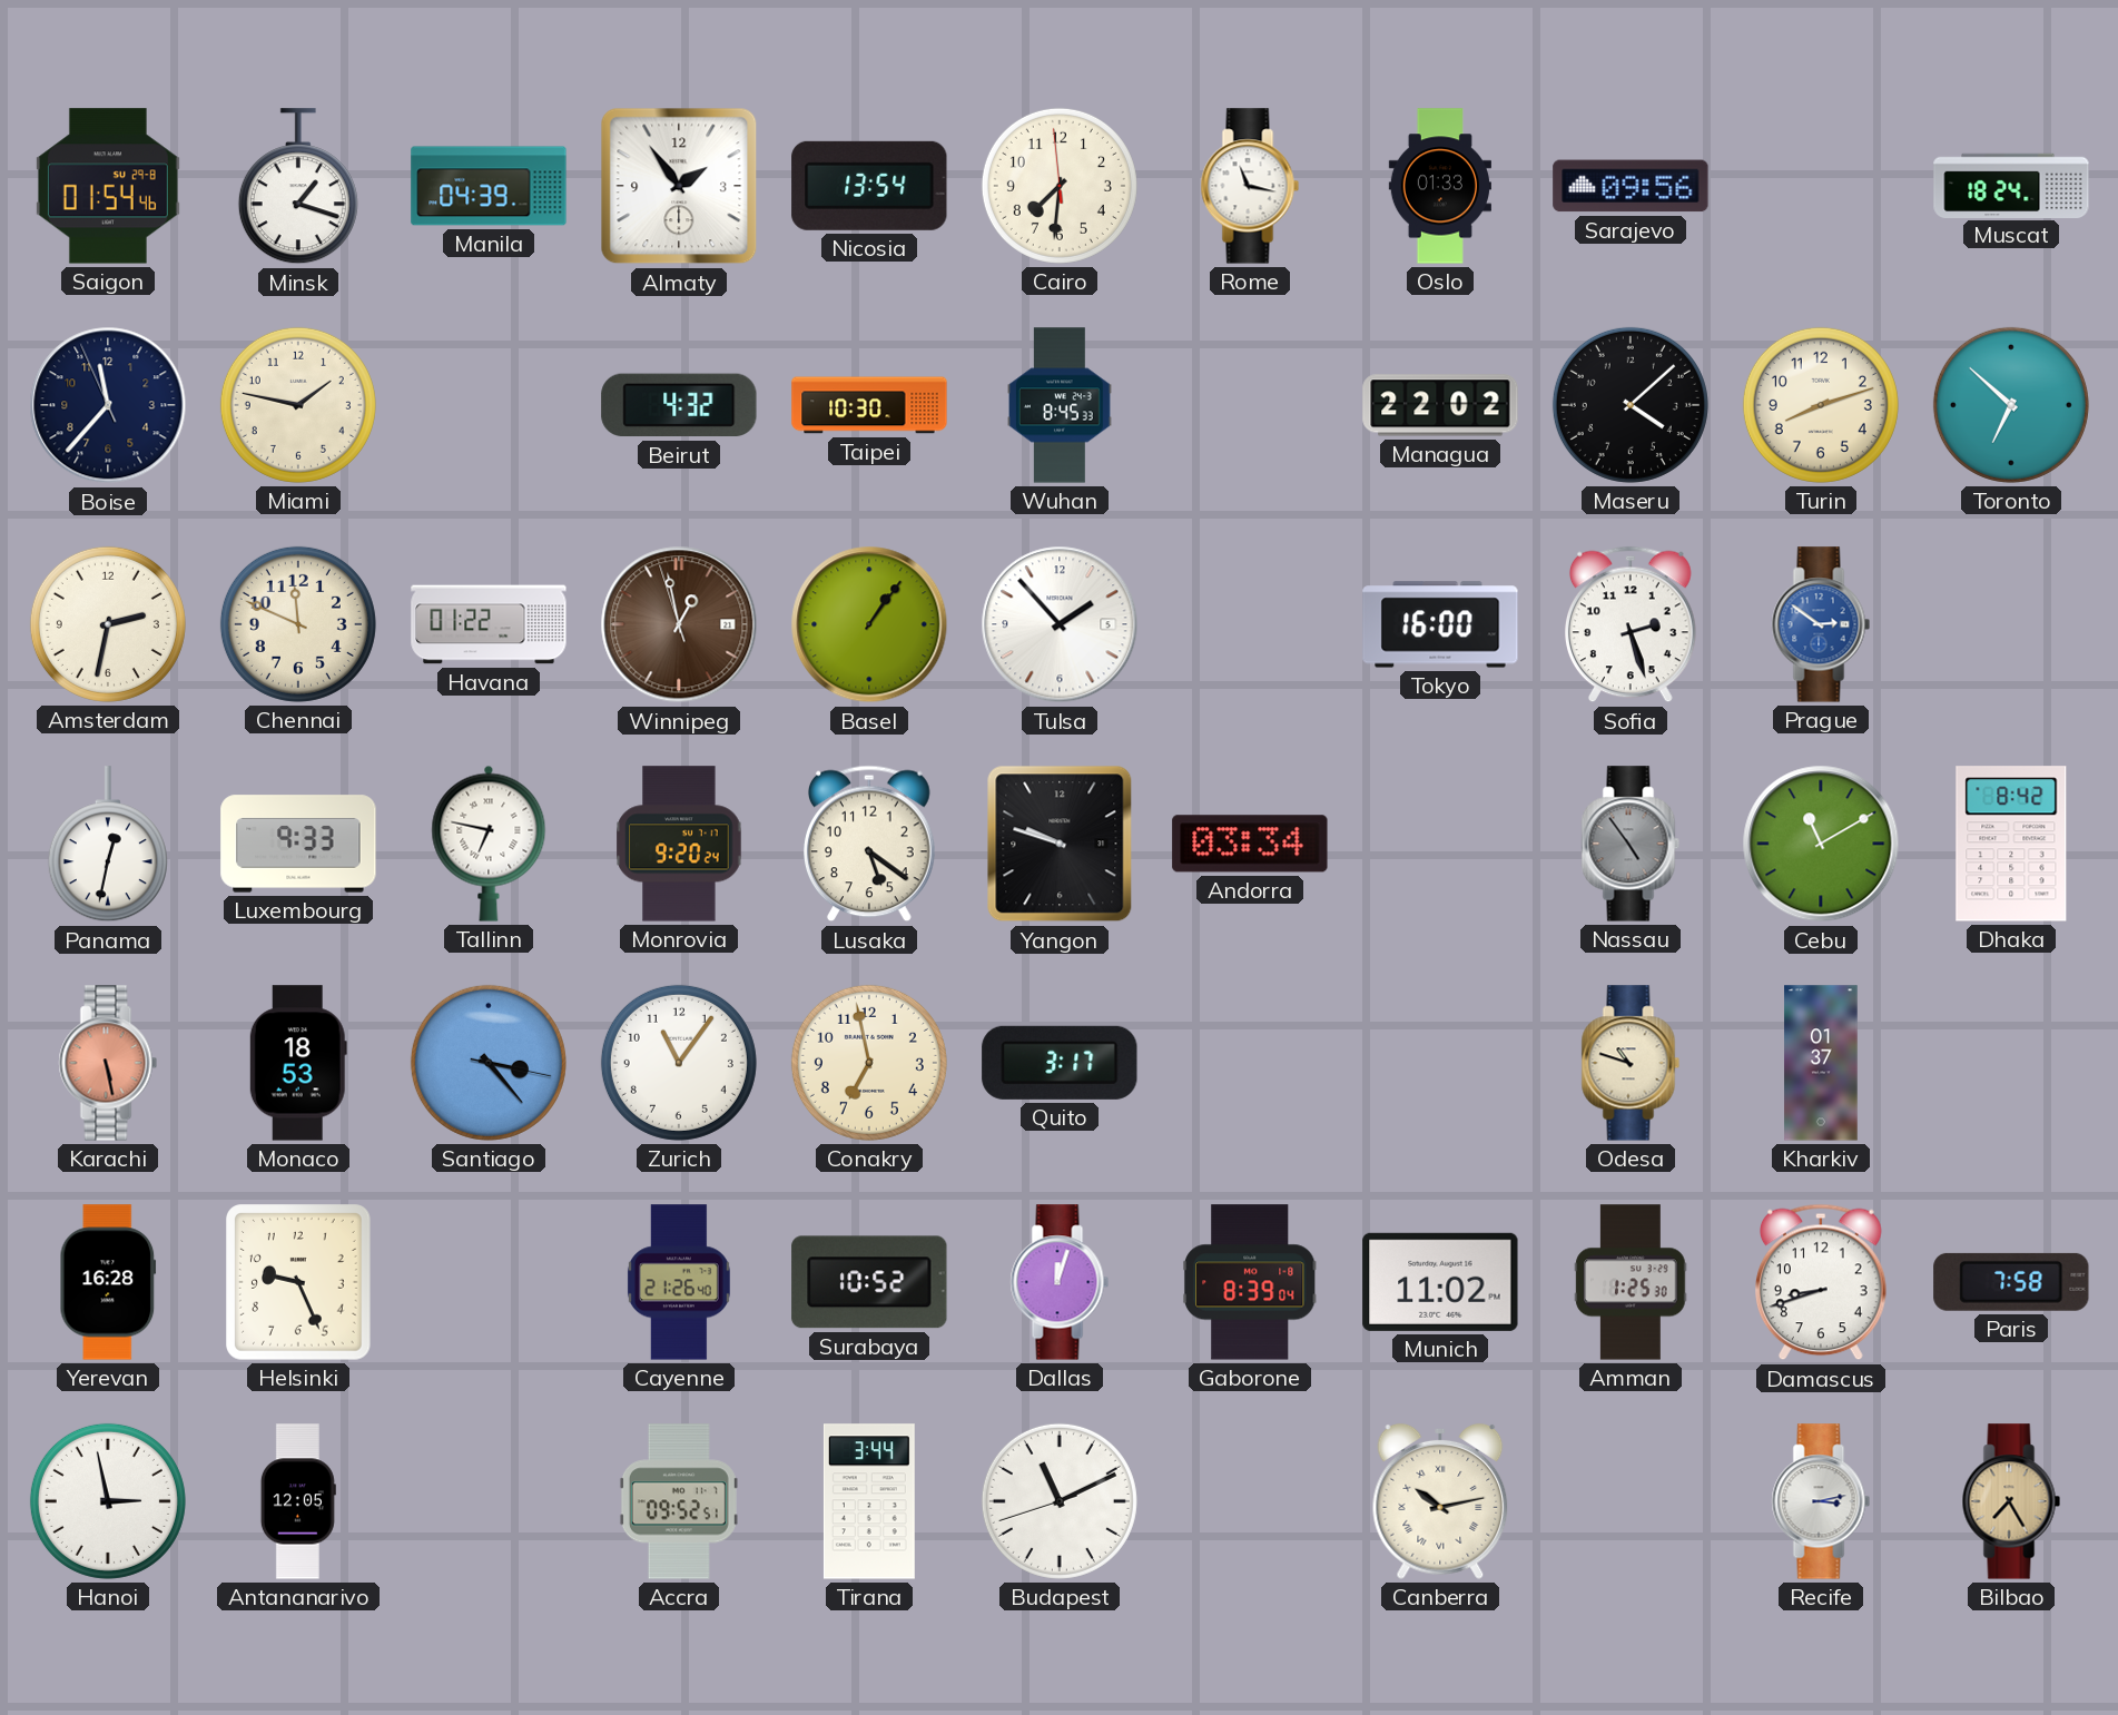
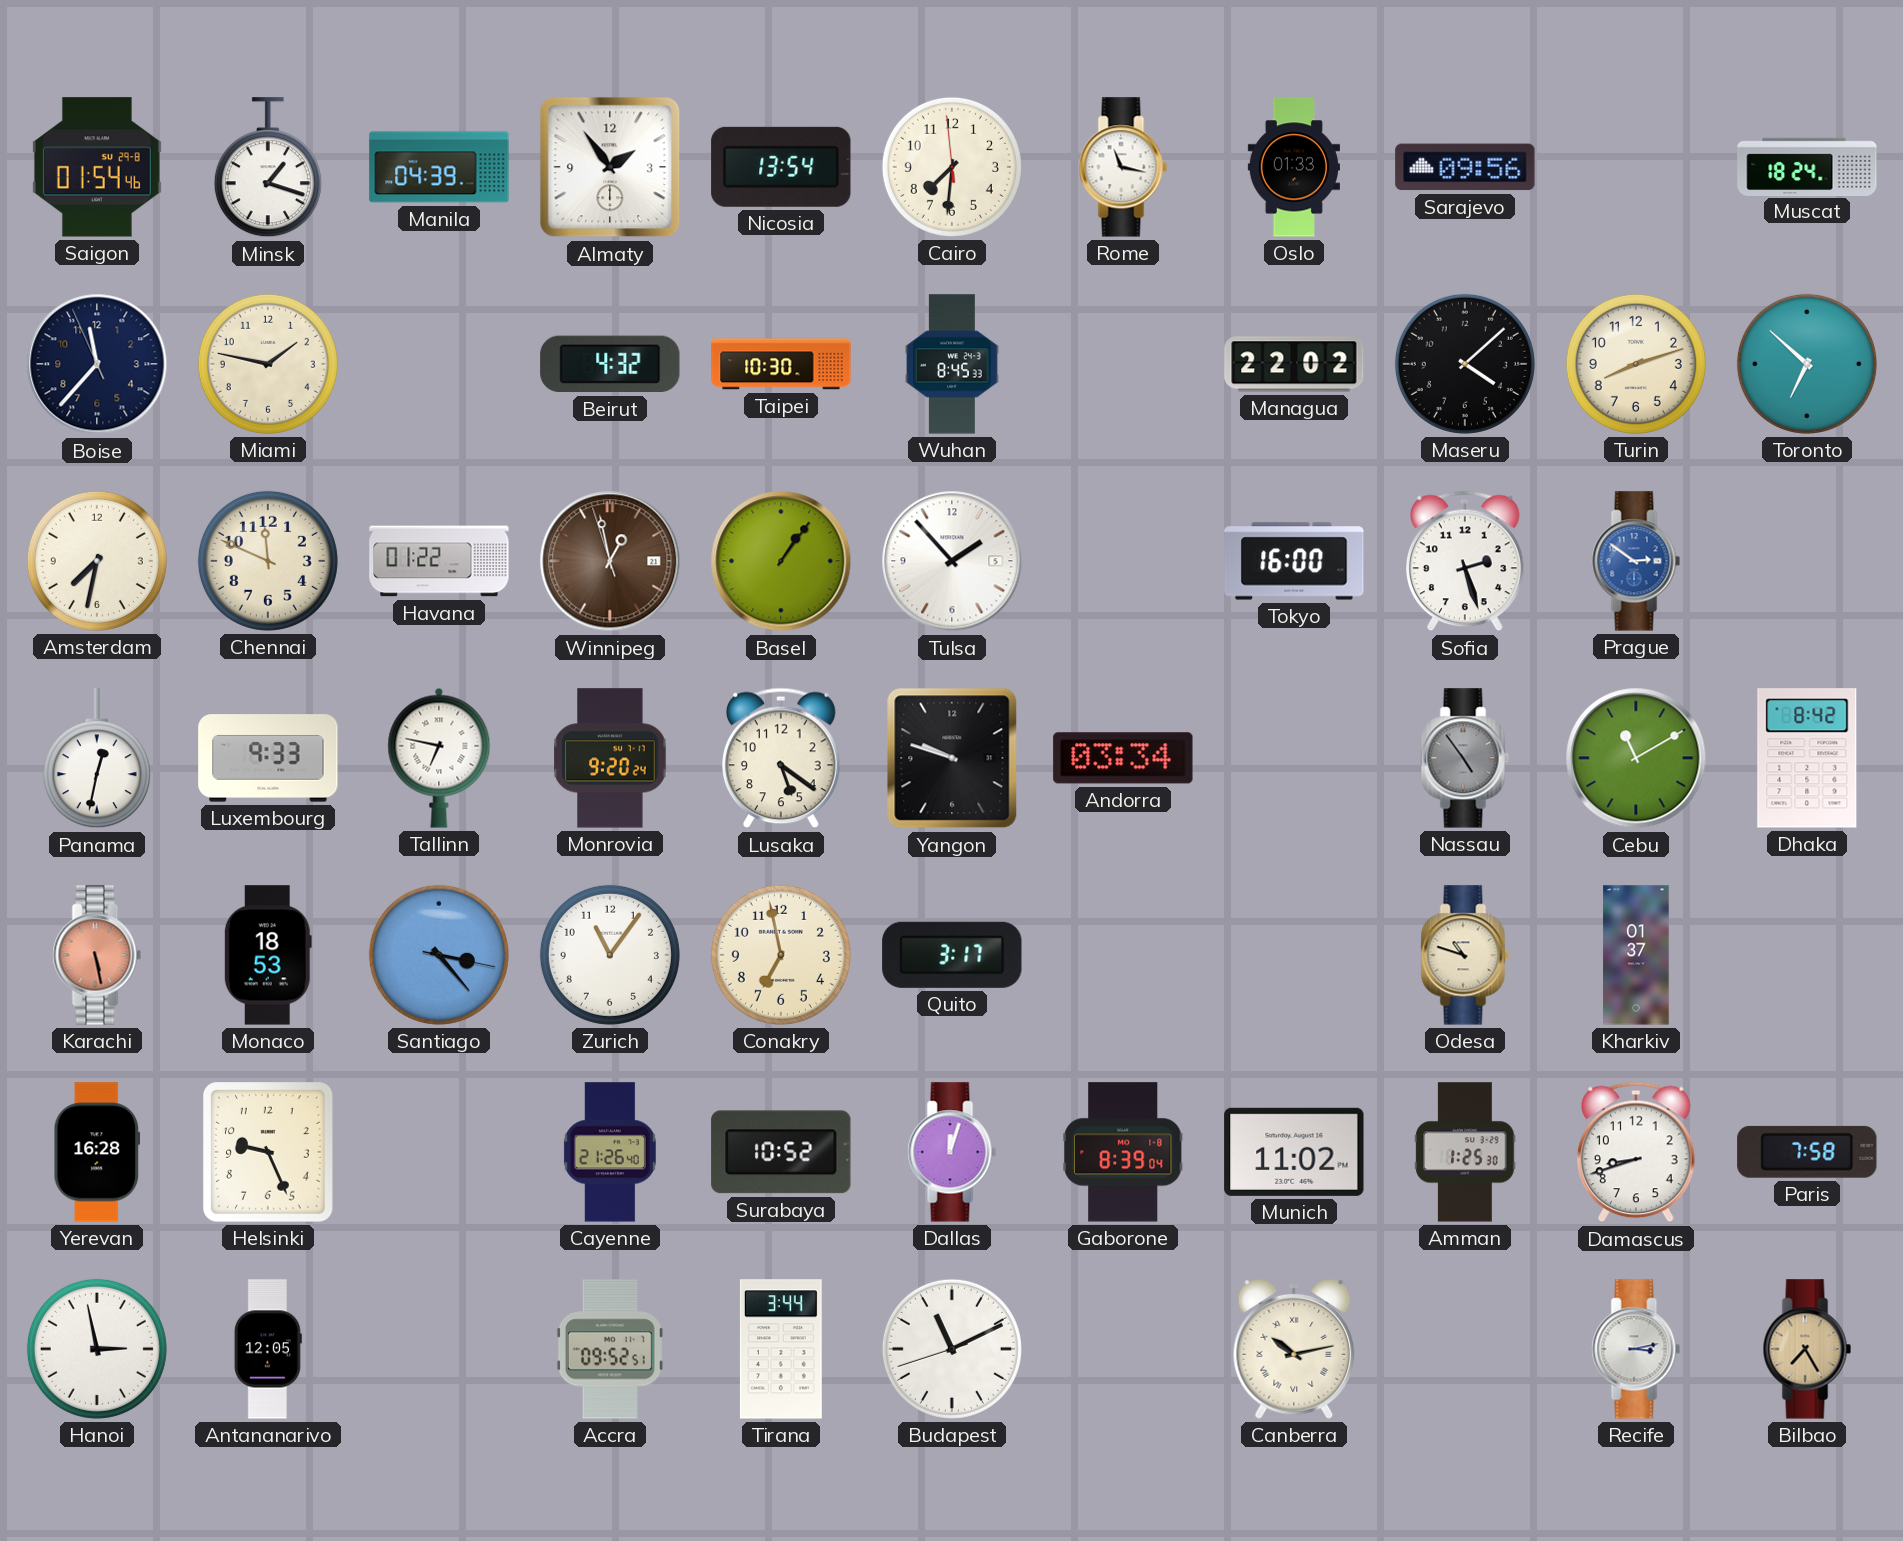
Amsterdam: 2:32 -> 7:32
